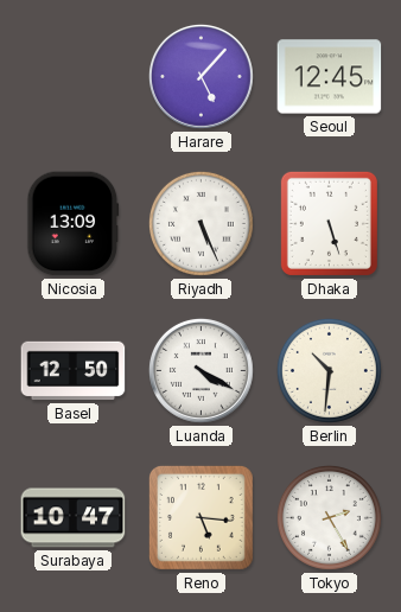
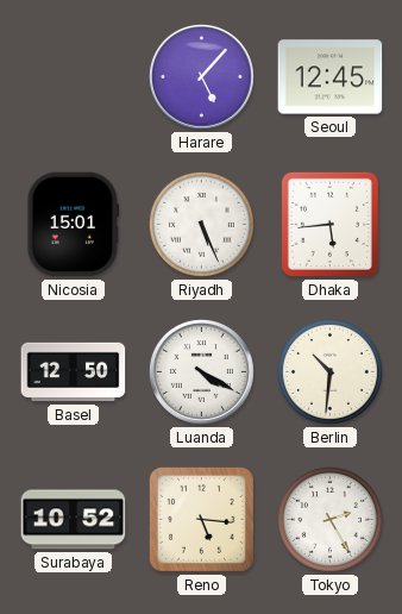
Nicosia: 13:09 -> 15:01
Dhaka: 5:27 -> 5:44
Surabaya: 10:47 -> 10:52
